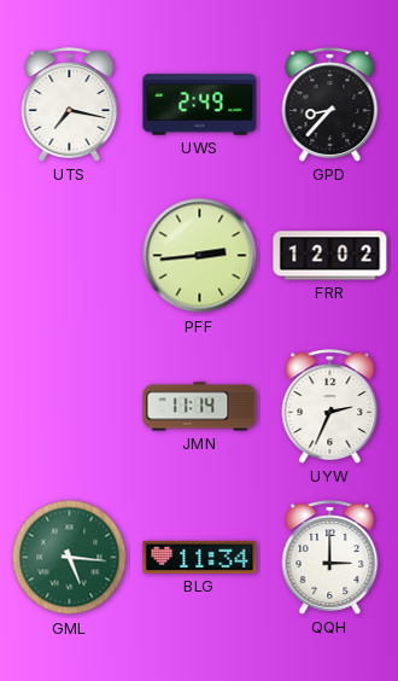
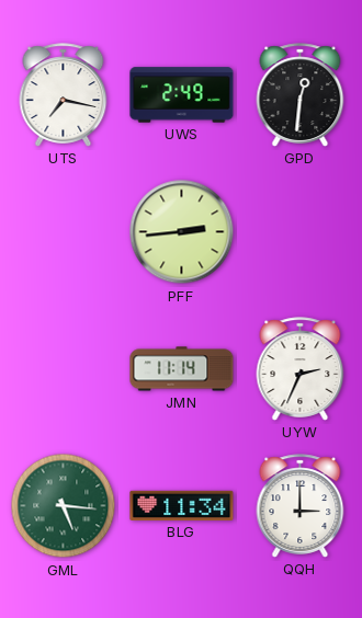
GPD: 8:37 -> 12:31
FRR: 12:02 -> none
